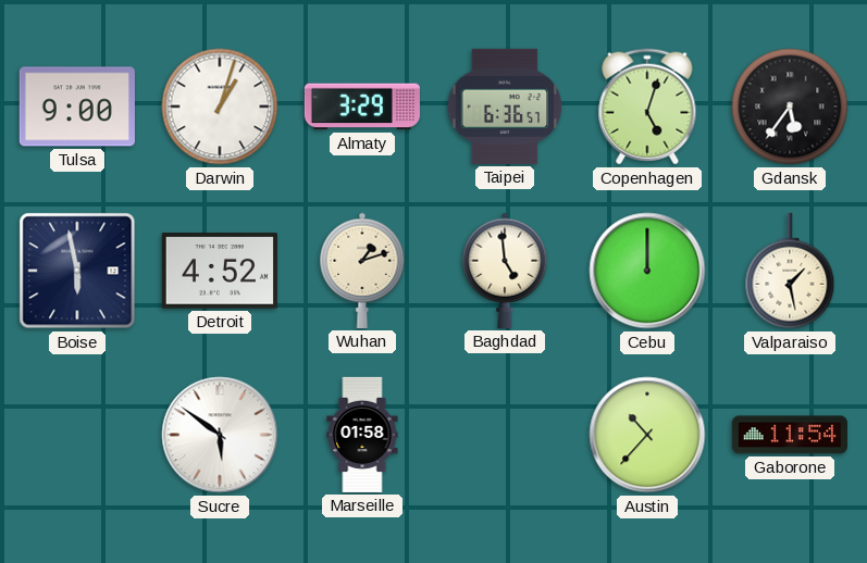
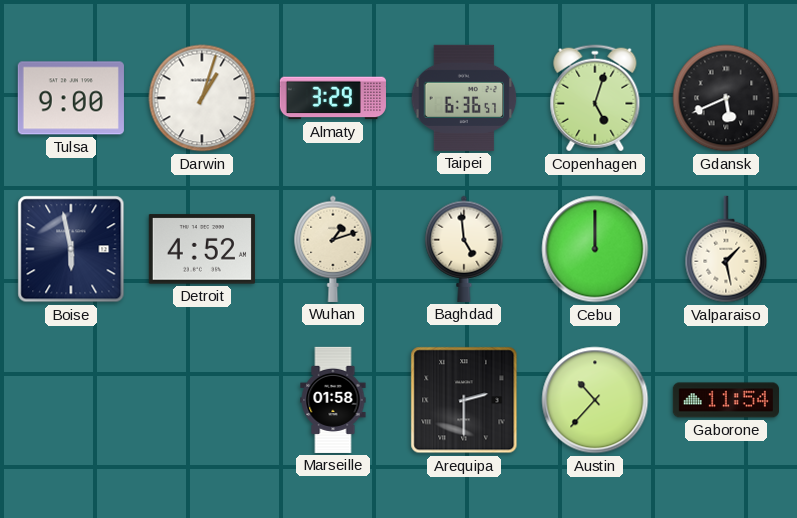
Gdansk: 5:36 -> 5:41
Sucre: 5:51 -> none
Arequipa: none -> 2:30
